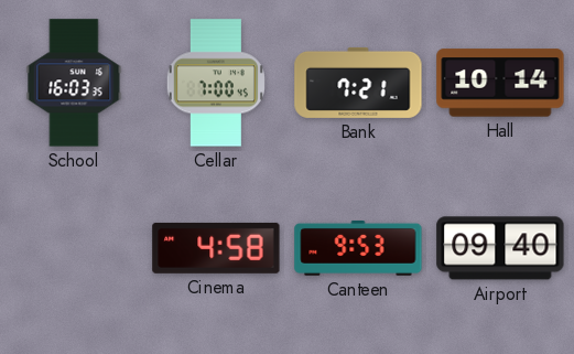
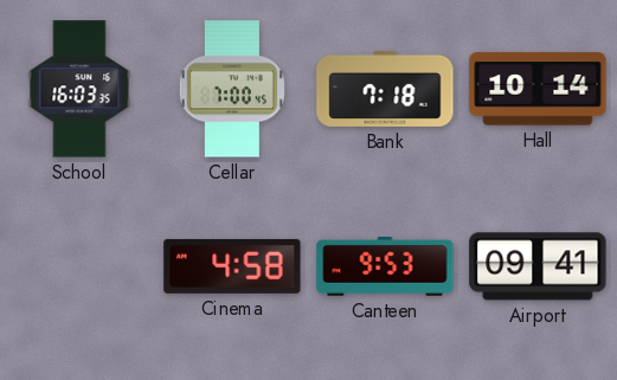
Bank: 7:21 -> 7:18
Airport: 09:40 -> 09:41
